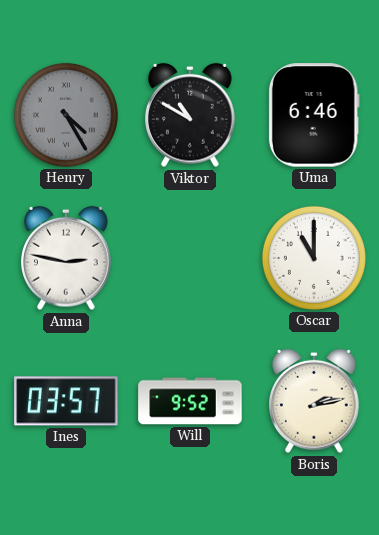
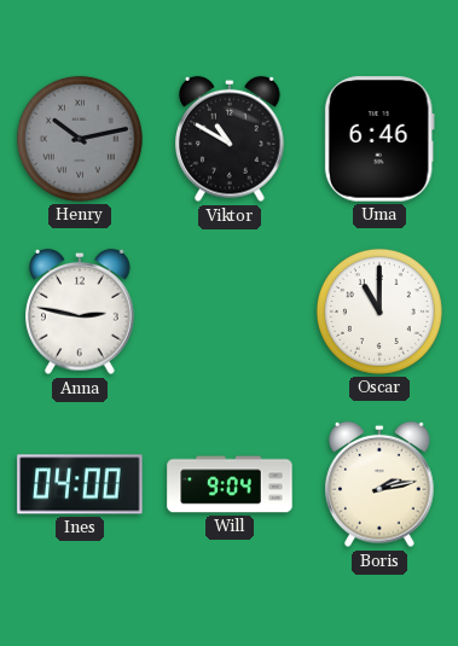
Henry: 4:25 -> 10:13
Ines: 03:57 -> 04:00
Will: 9:52 -> 9:04
